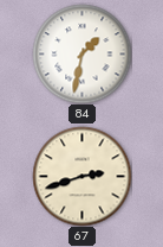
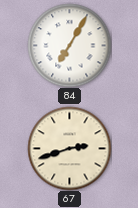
84: 1:32 -> 7:05
